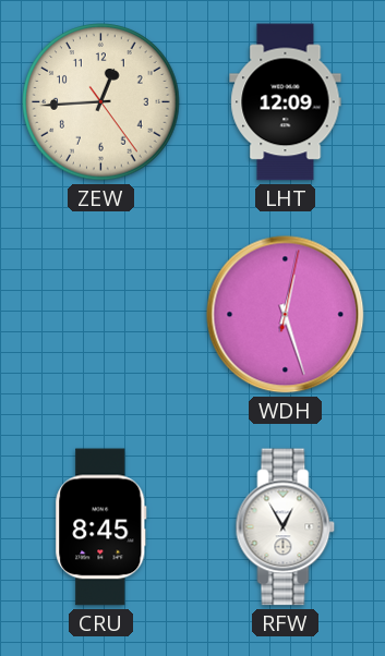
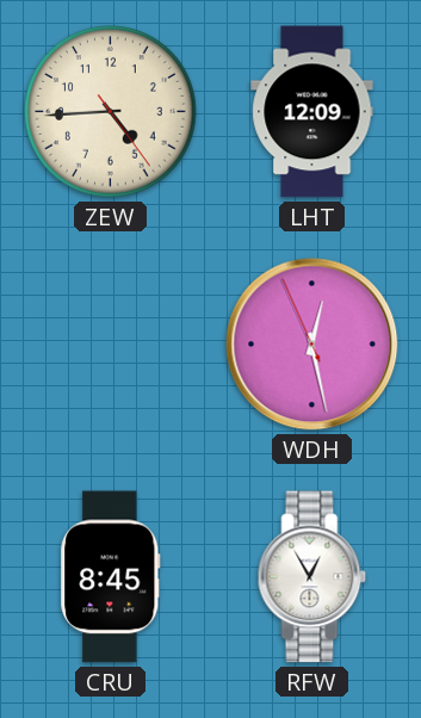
ZEW: 12:44 -> 4:44
WDH: 12:27:02 -> 12:27:56
